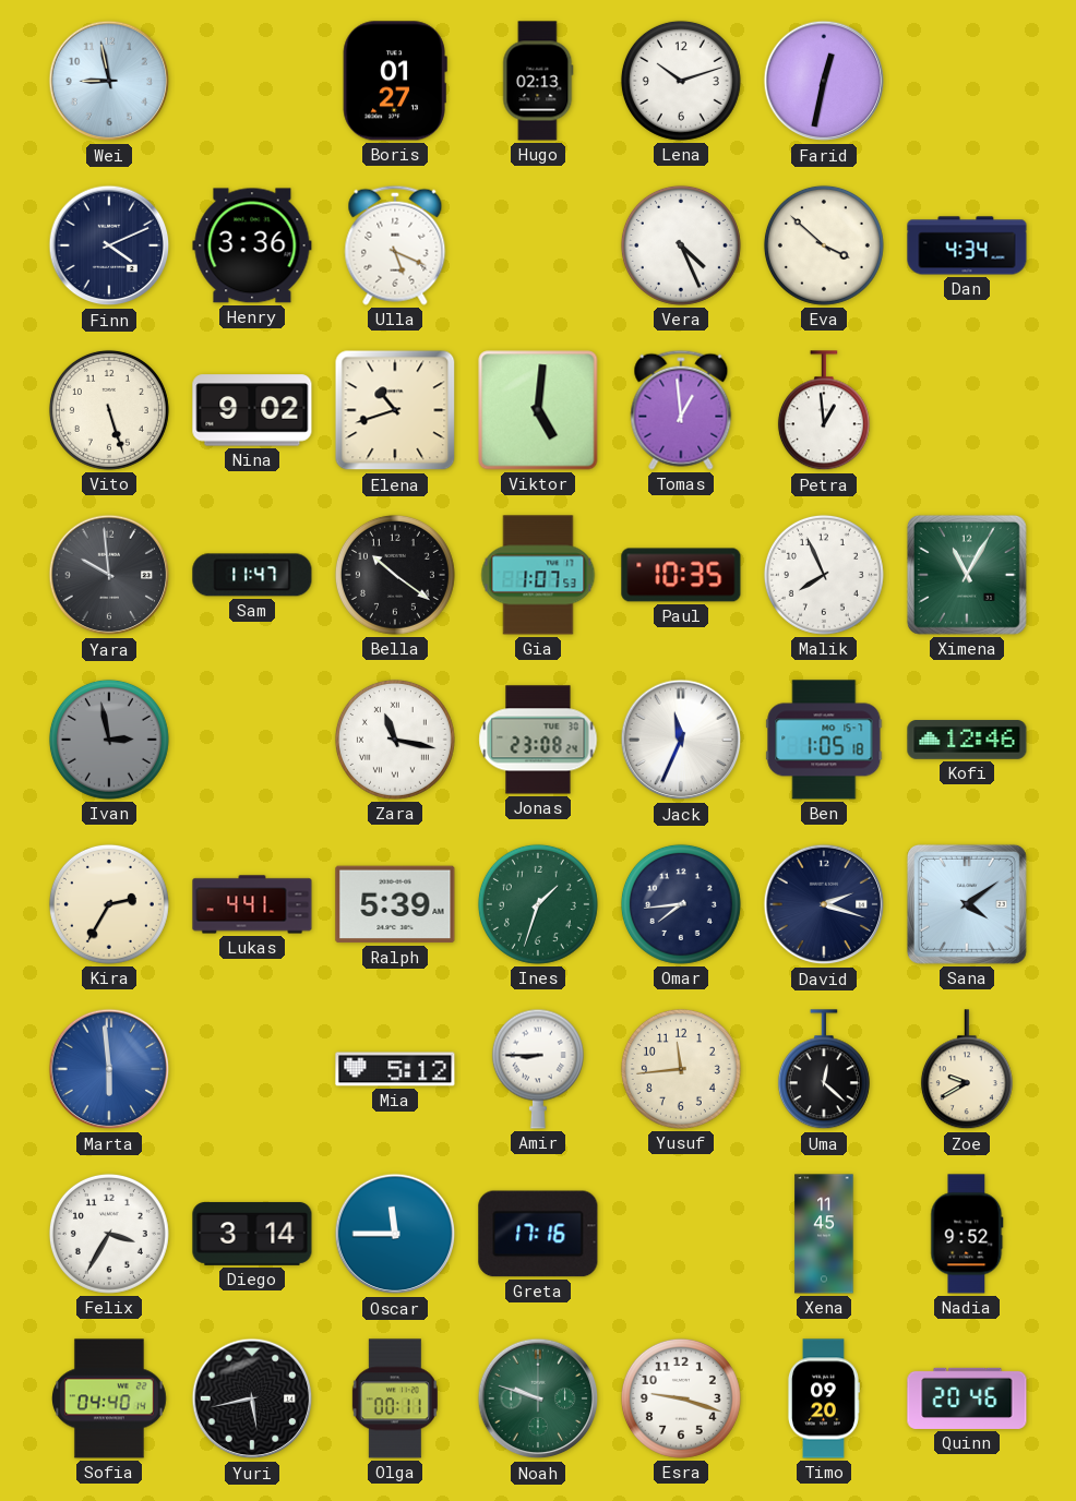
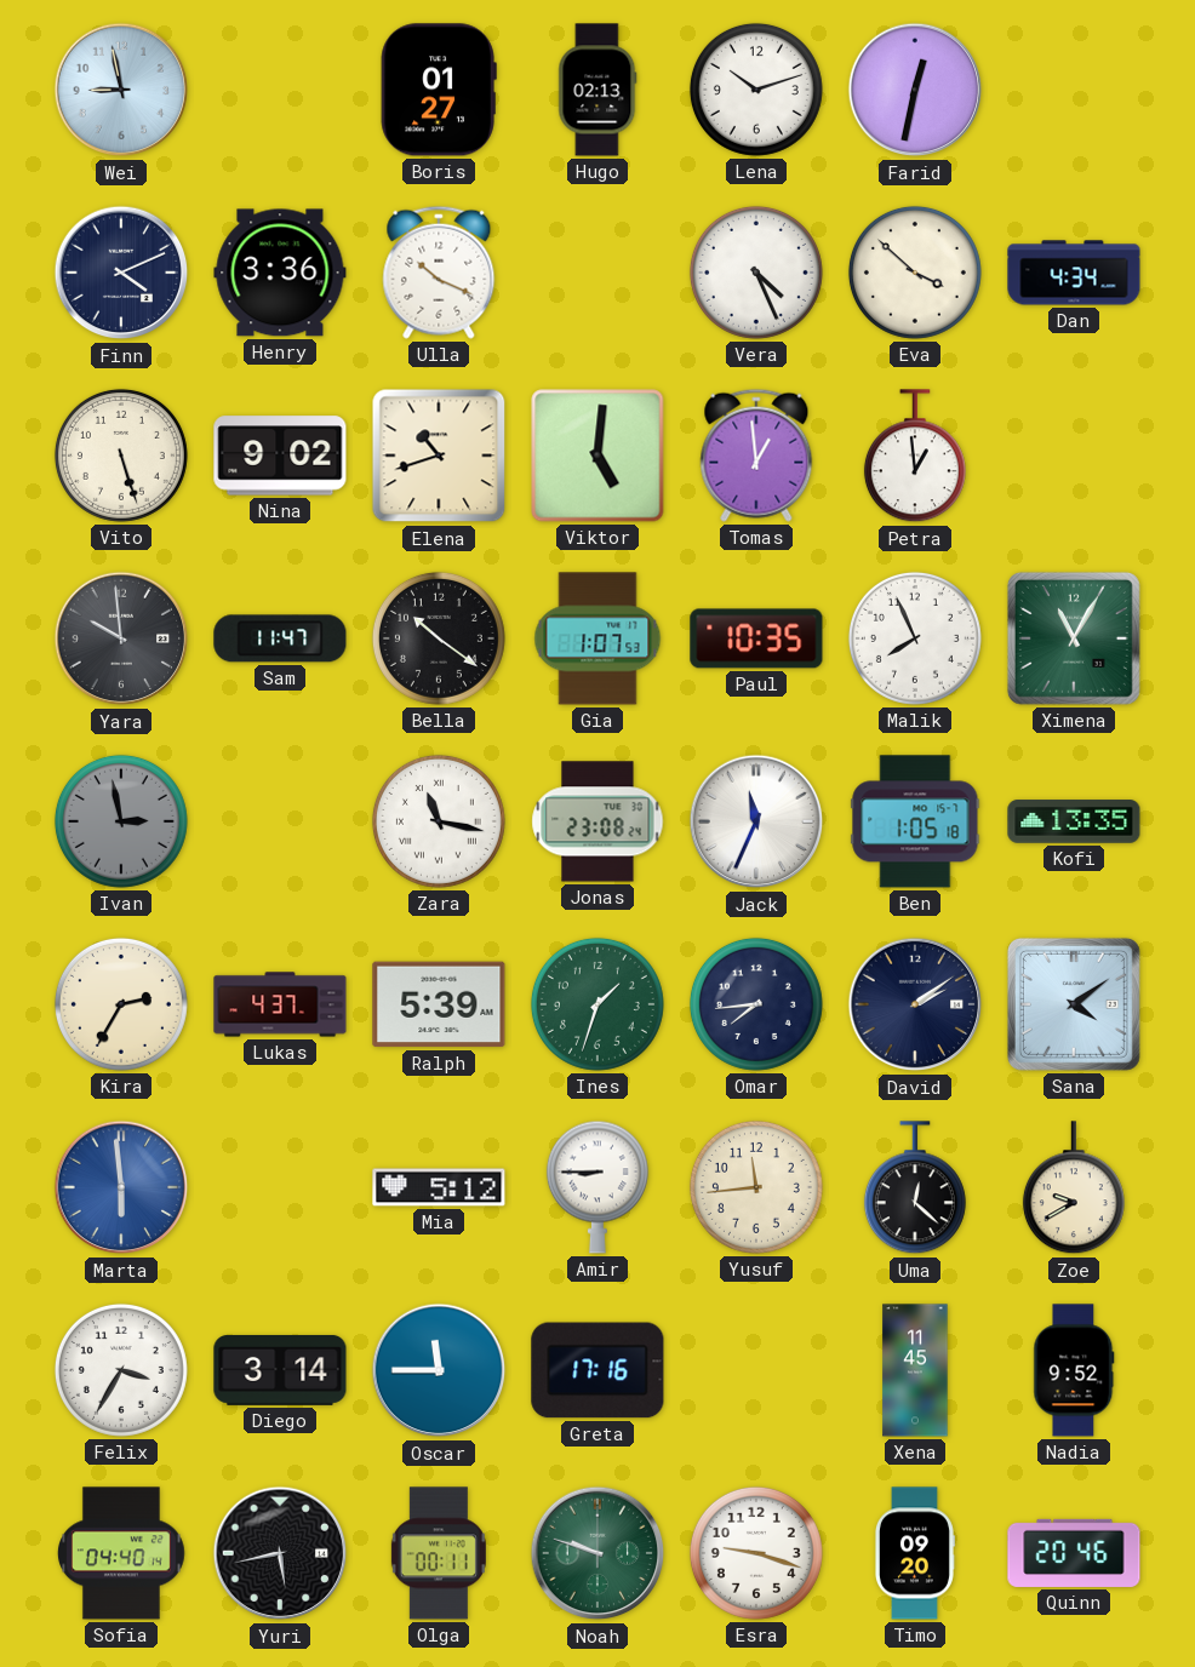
Ulla: 5:19 -> 10:19
Kofi: 12:46 -> 13:35
Lukas: 4:41 -> 4:37
David: 2:18 -> 2:09
